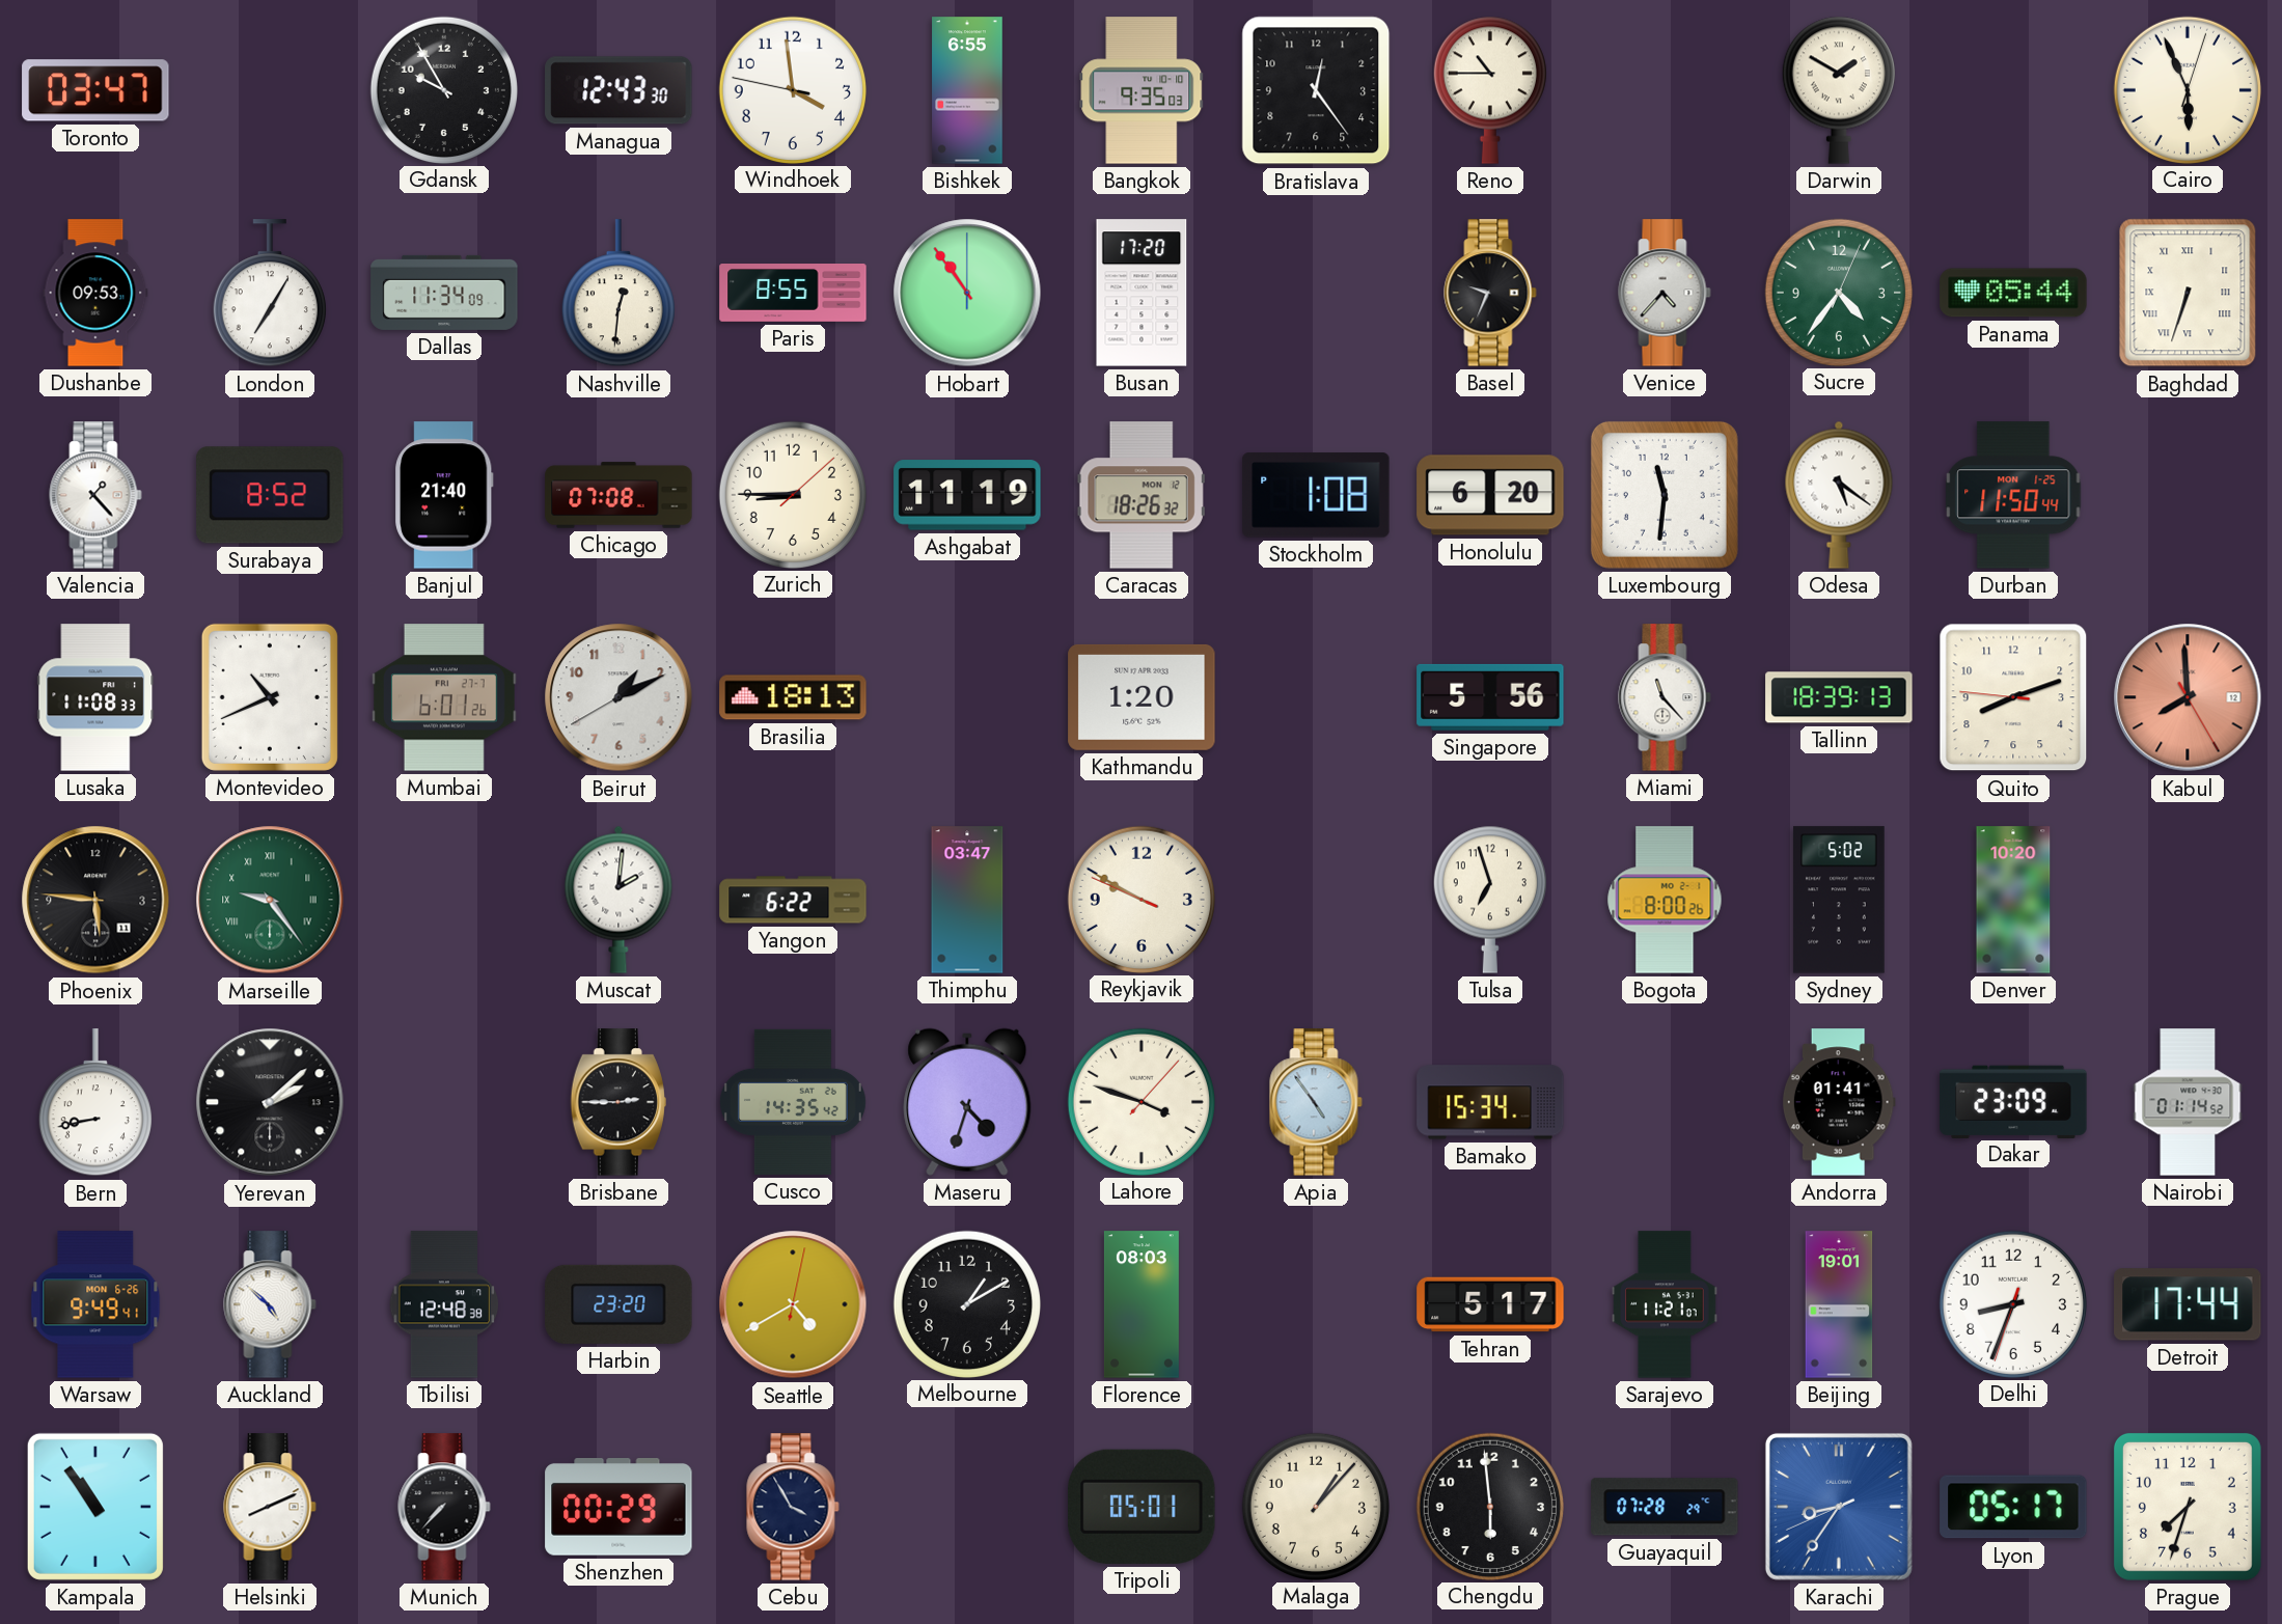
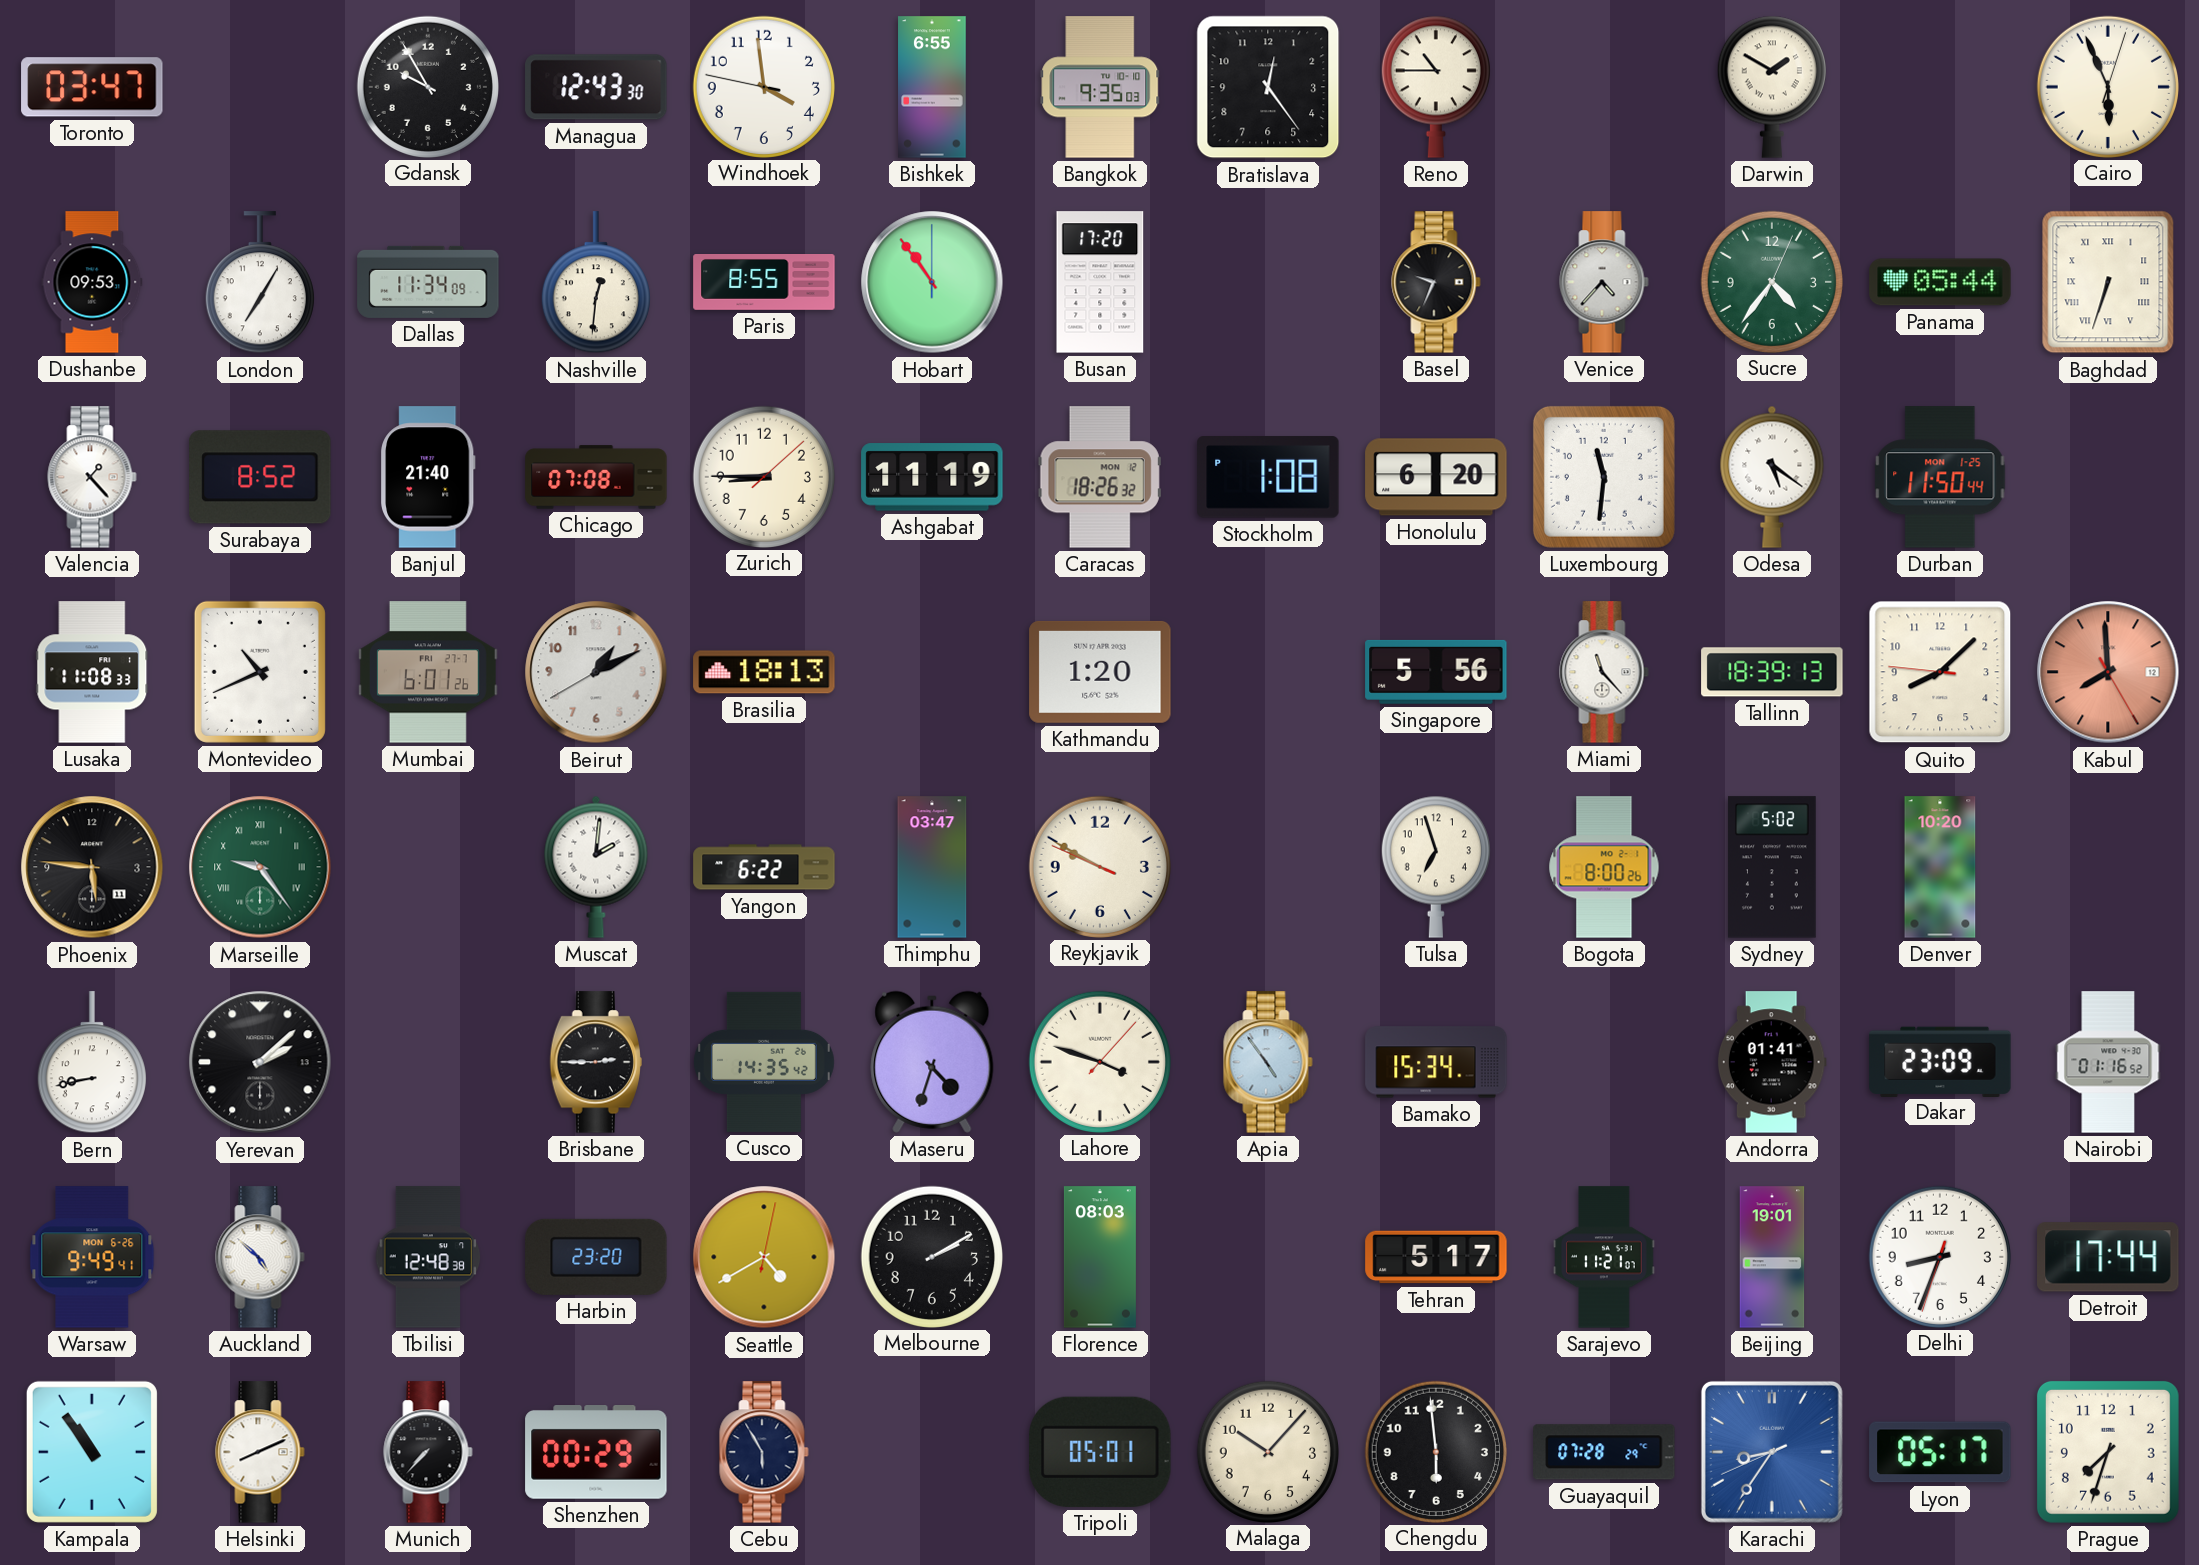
Quito: 8:11 -> 8:07
Nairobi: 01:14 -> 01:16
Melbourne: 1:10 -> 2:10
Cebu: 3:55 -> 5:55
Malaga: 1:07 -> 10:07
